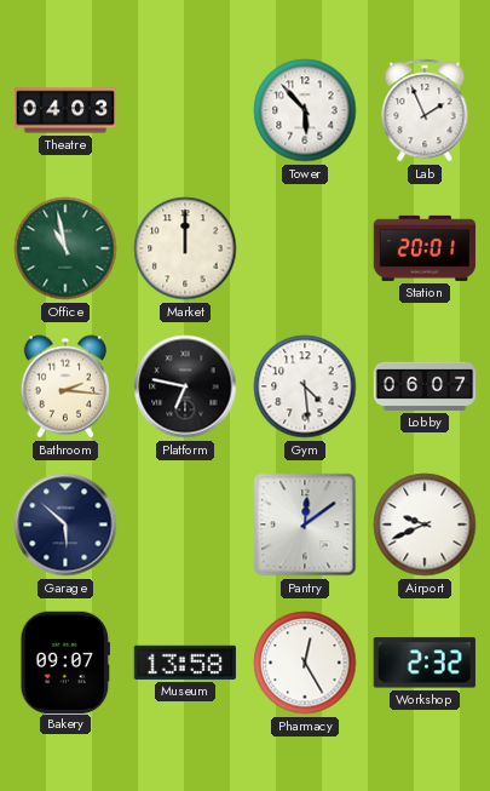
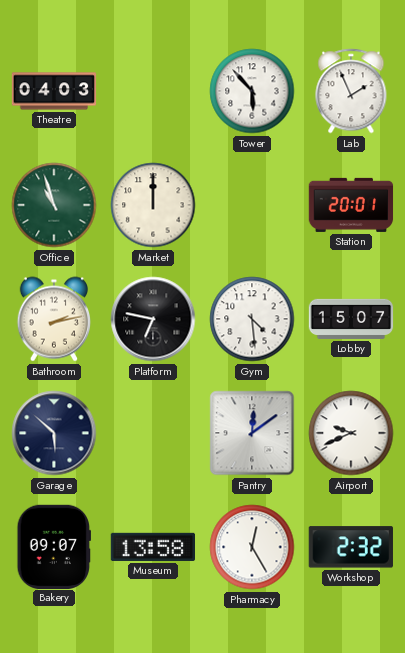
Office: 10:58 -> 10:57
Bathroom: 2:16 -> 2:13
Lobby: 06:07 -> 15:07
